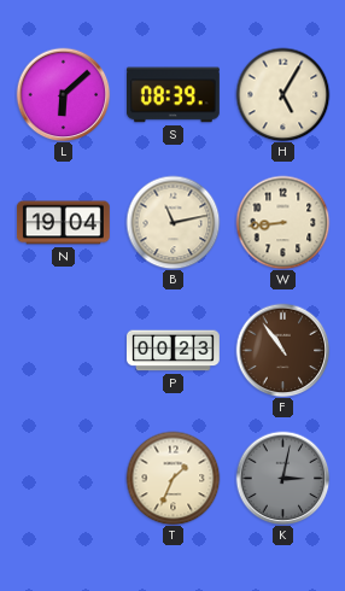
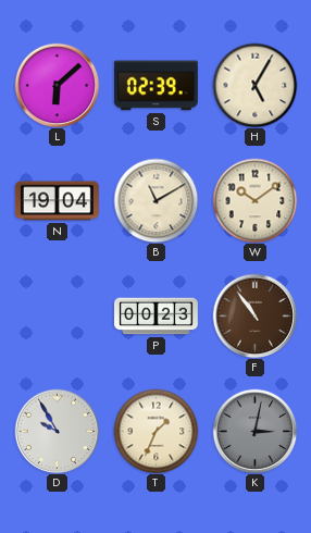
S: 08:39 -> 02:39
B: 11:13 -> 11:10
W: 8:44 -> 10:09
D: none -> 9:55
